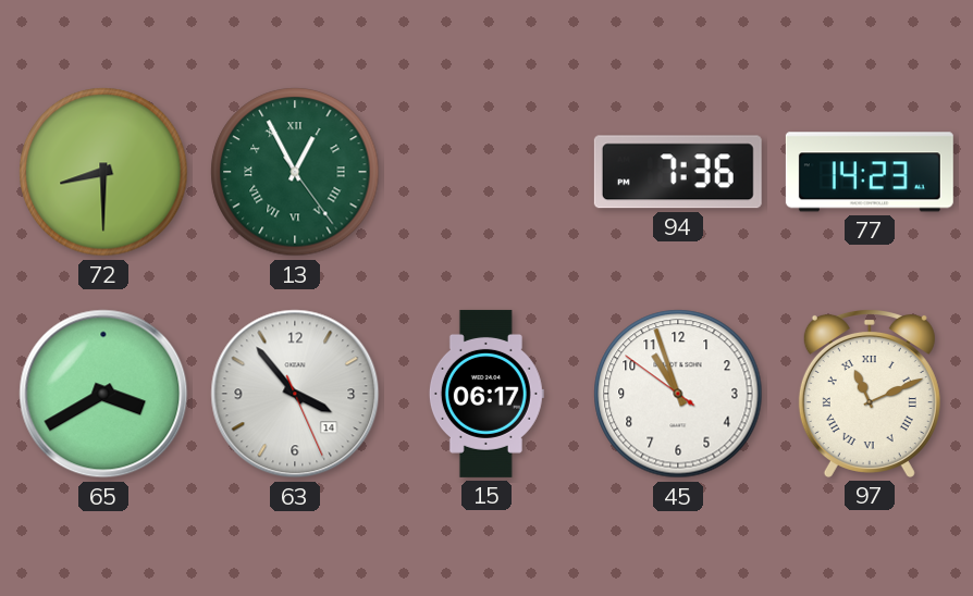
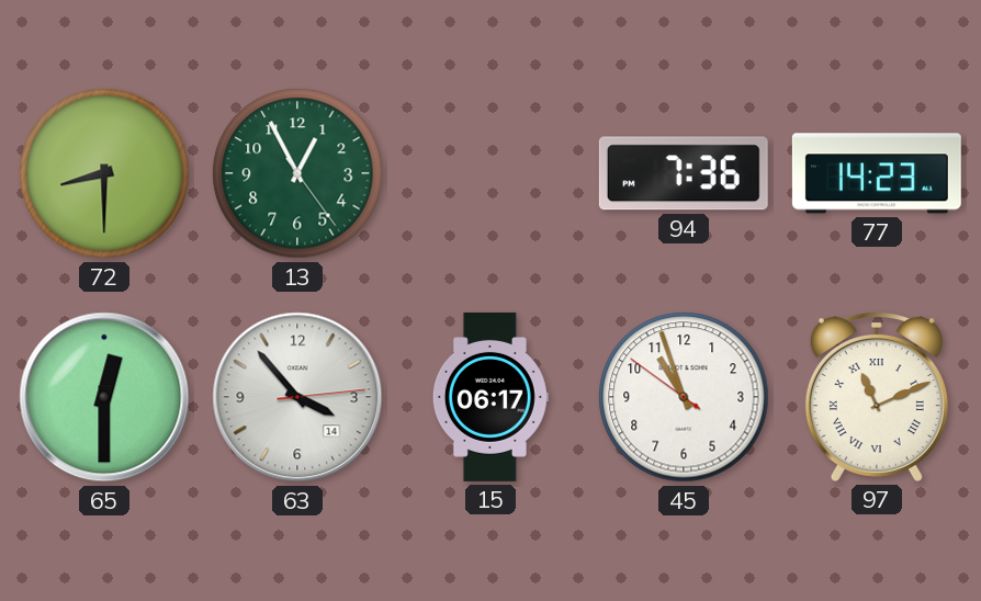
13 numerals: Roman -> Arabic
65: 3:40 -> 12:30
63: 3:53:26 -> 3:53:14
